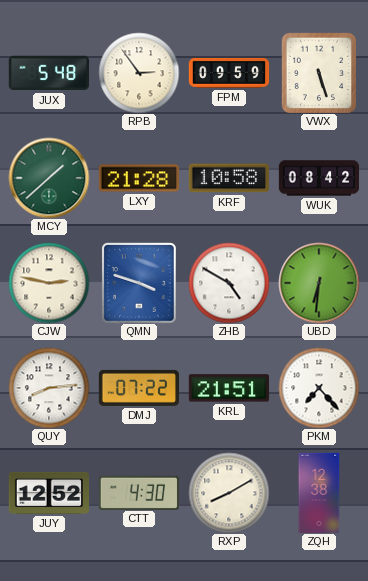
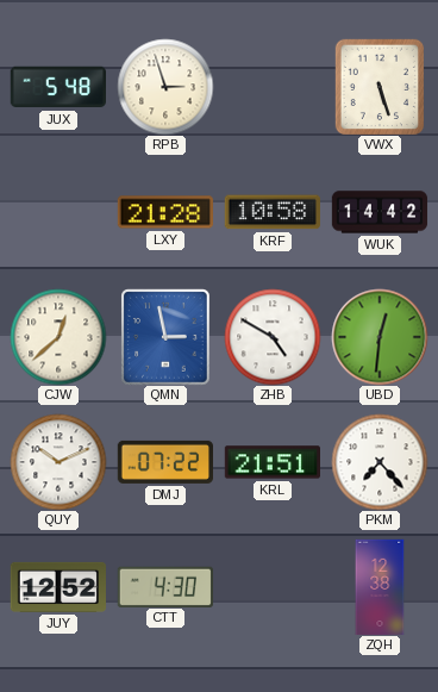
RPB: 2:54 -> 2:57
FPM: 09:59 -> none
MCY: 1:38 -> none
WUK: 08:42 -> 14:42
CJW: 2:47 -> 12:38
QMN: 3:48 -> 2:58
UBD: 6:31 -> 12:31
QUY: 8:14 -> 10:11
RXP: 8:10 -> none
